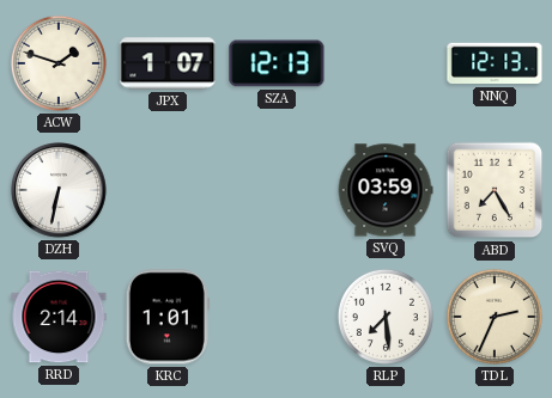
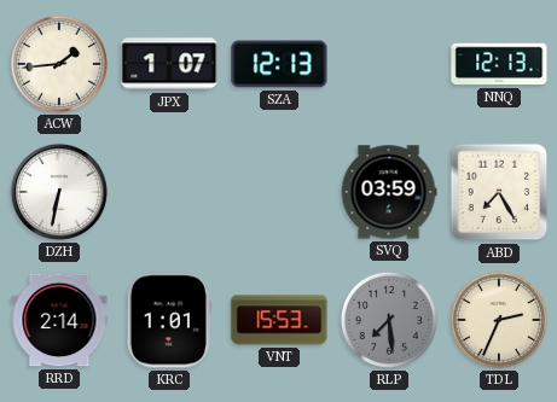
ACW: 1:48 -> 1:44
VNT: none -> 15:53
RLP dial: white -> grey
